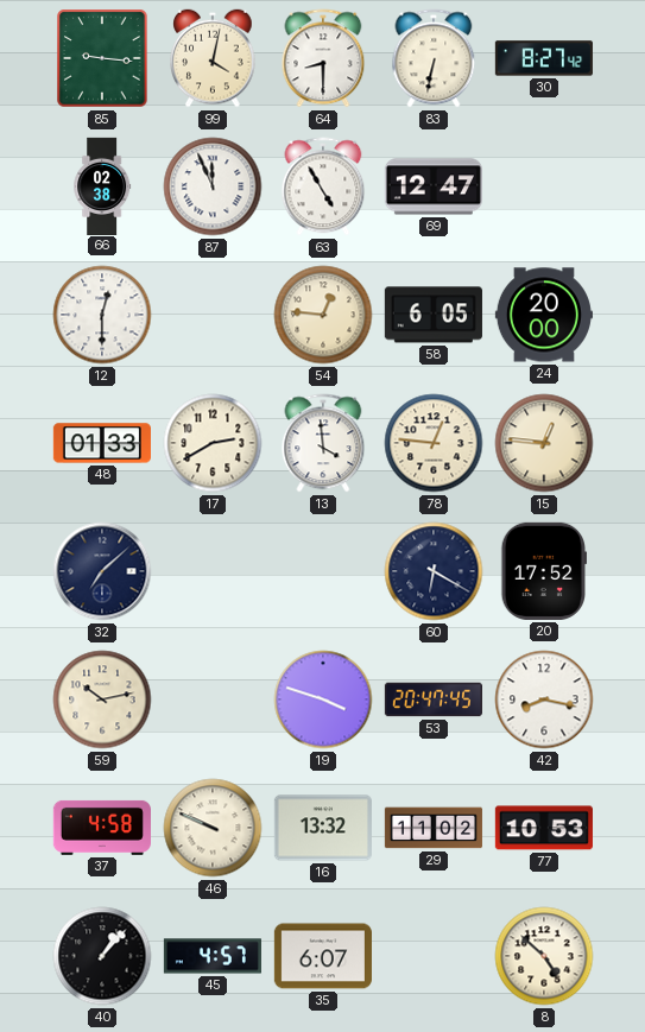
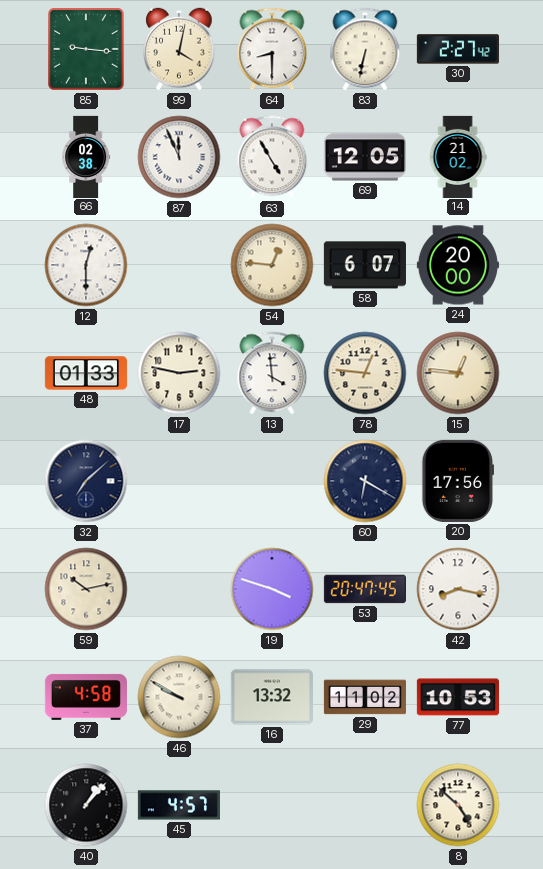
30: 8:27 -> 2:27
69: 12:47 -> 12:05
14: none -> 21:02
58: 6:05 -> 6:07
17: 2:40 -> 2:47
20: 17:52 -> 17:56
46: 9:49 -> 9:50
35: 6:07 -> none
